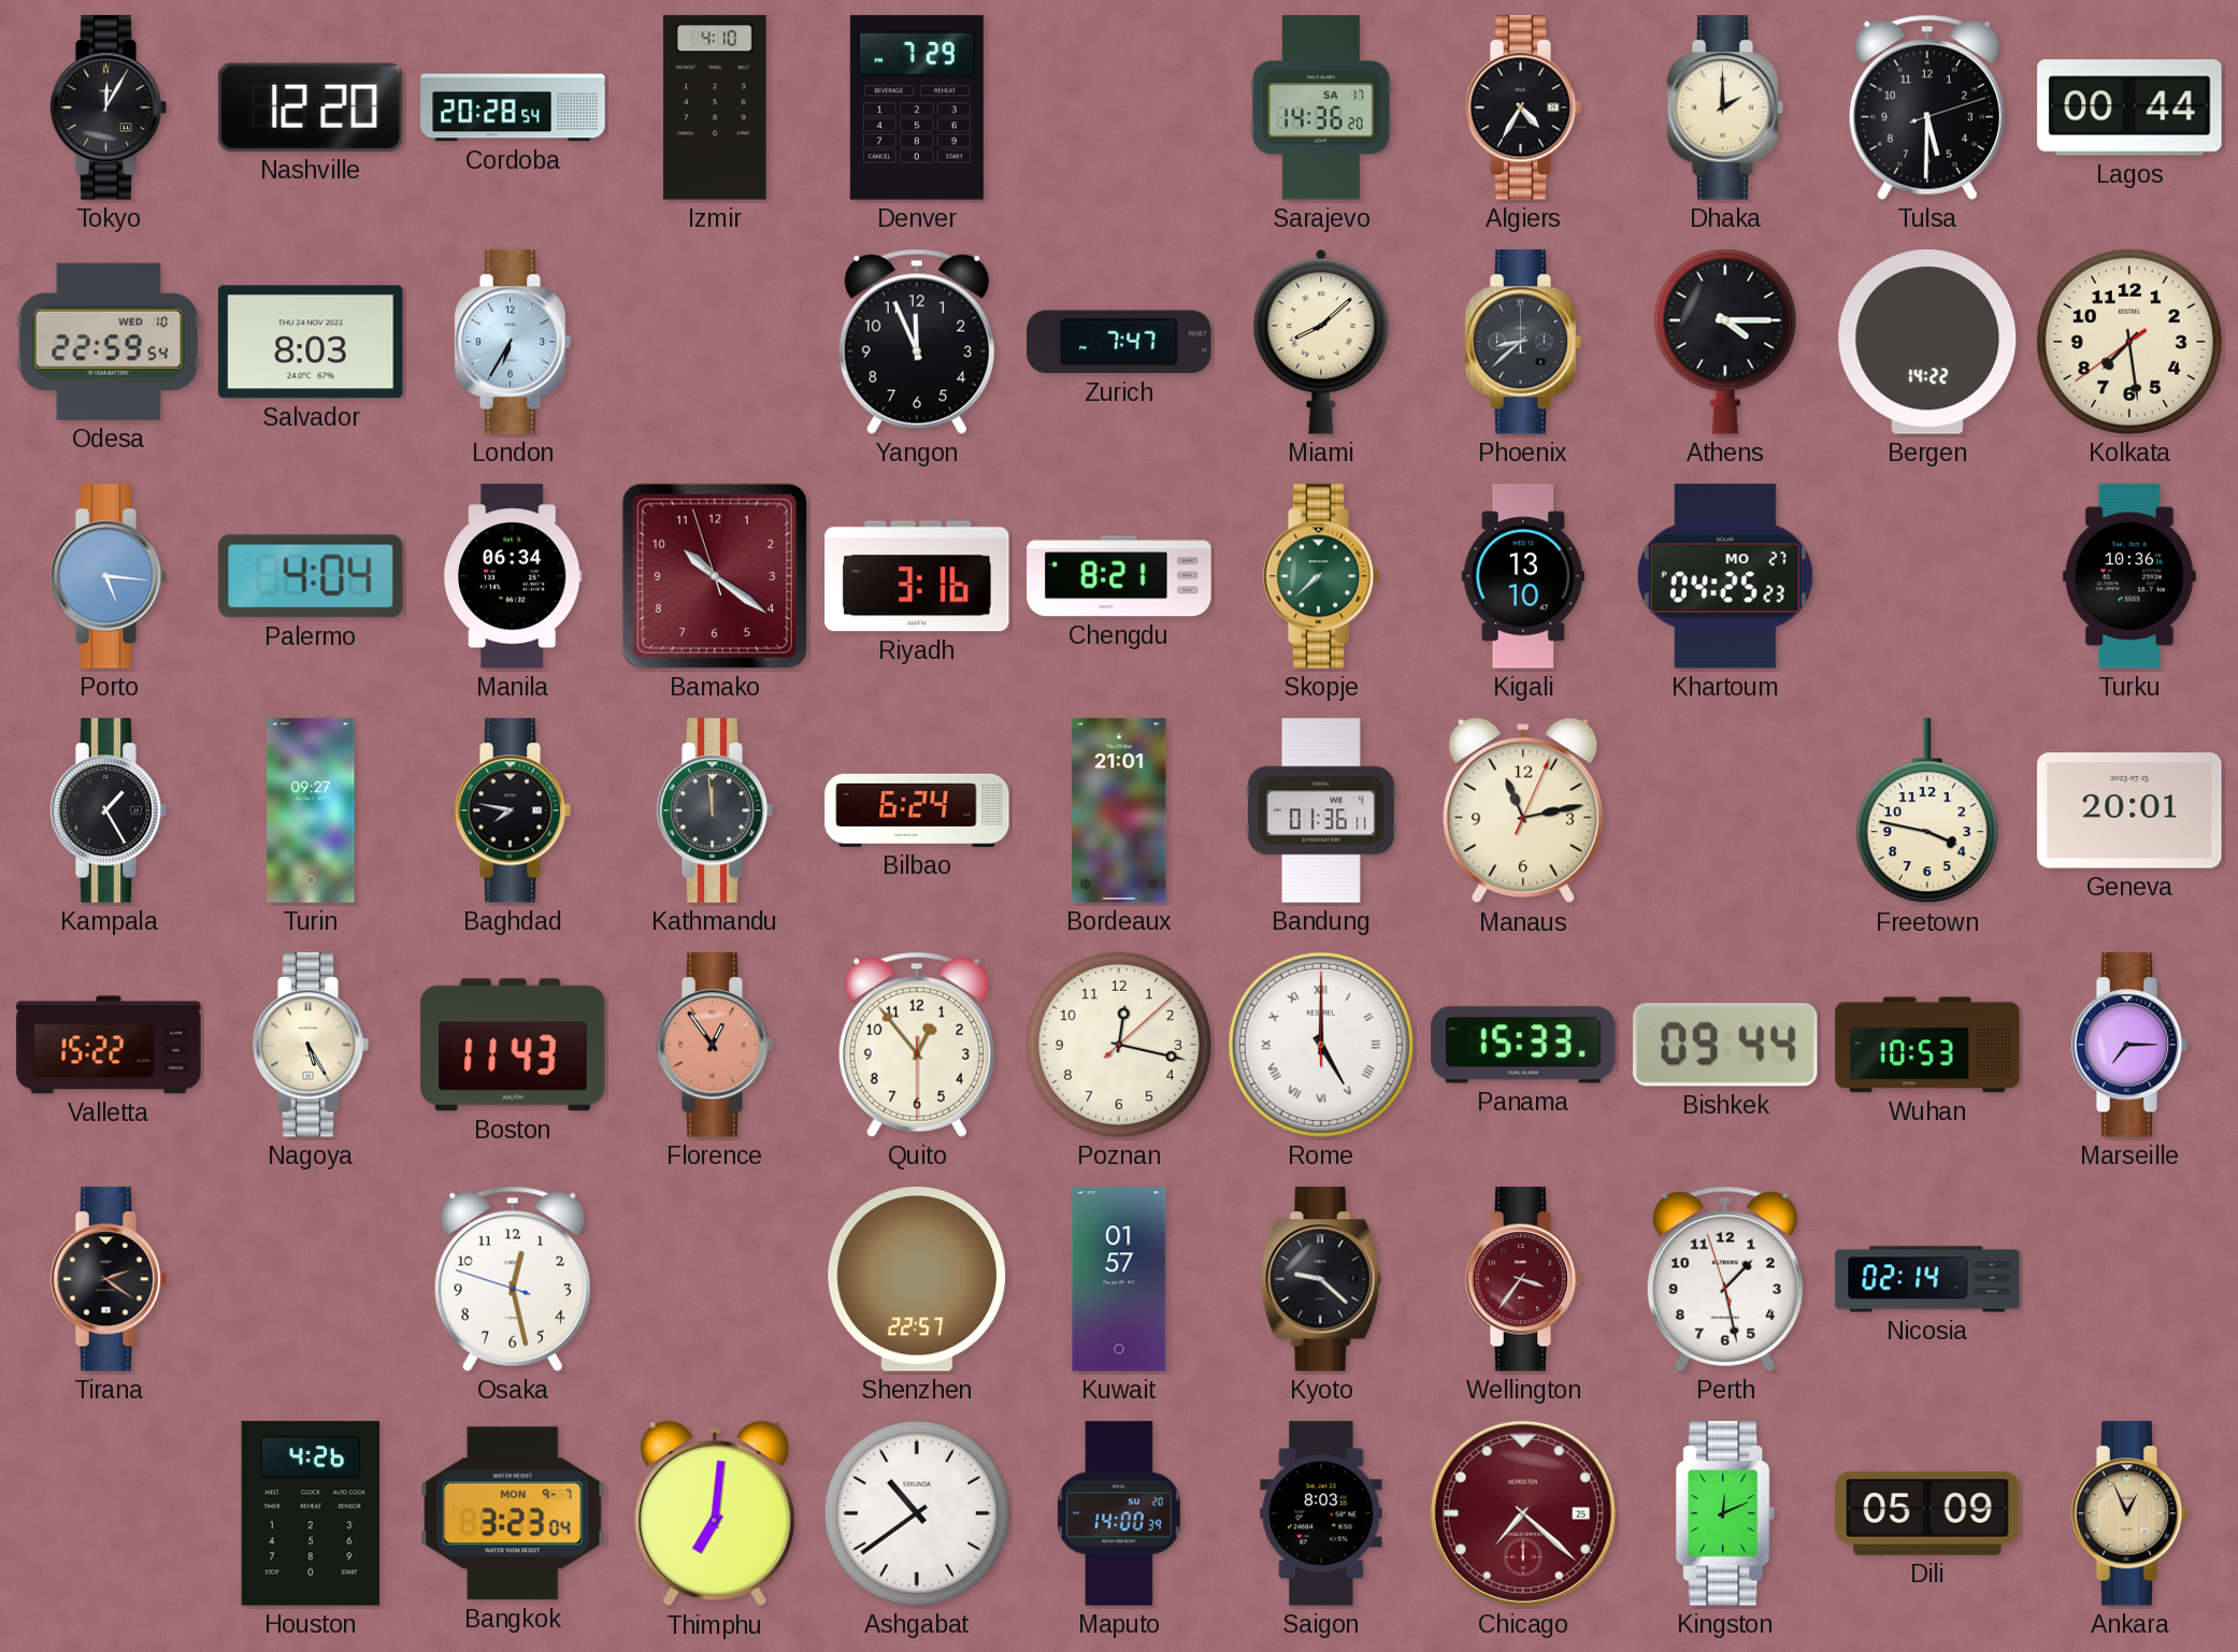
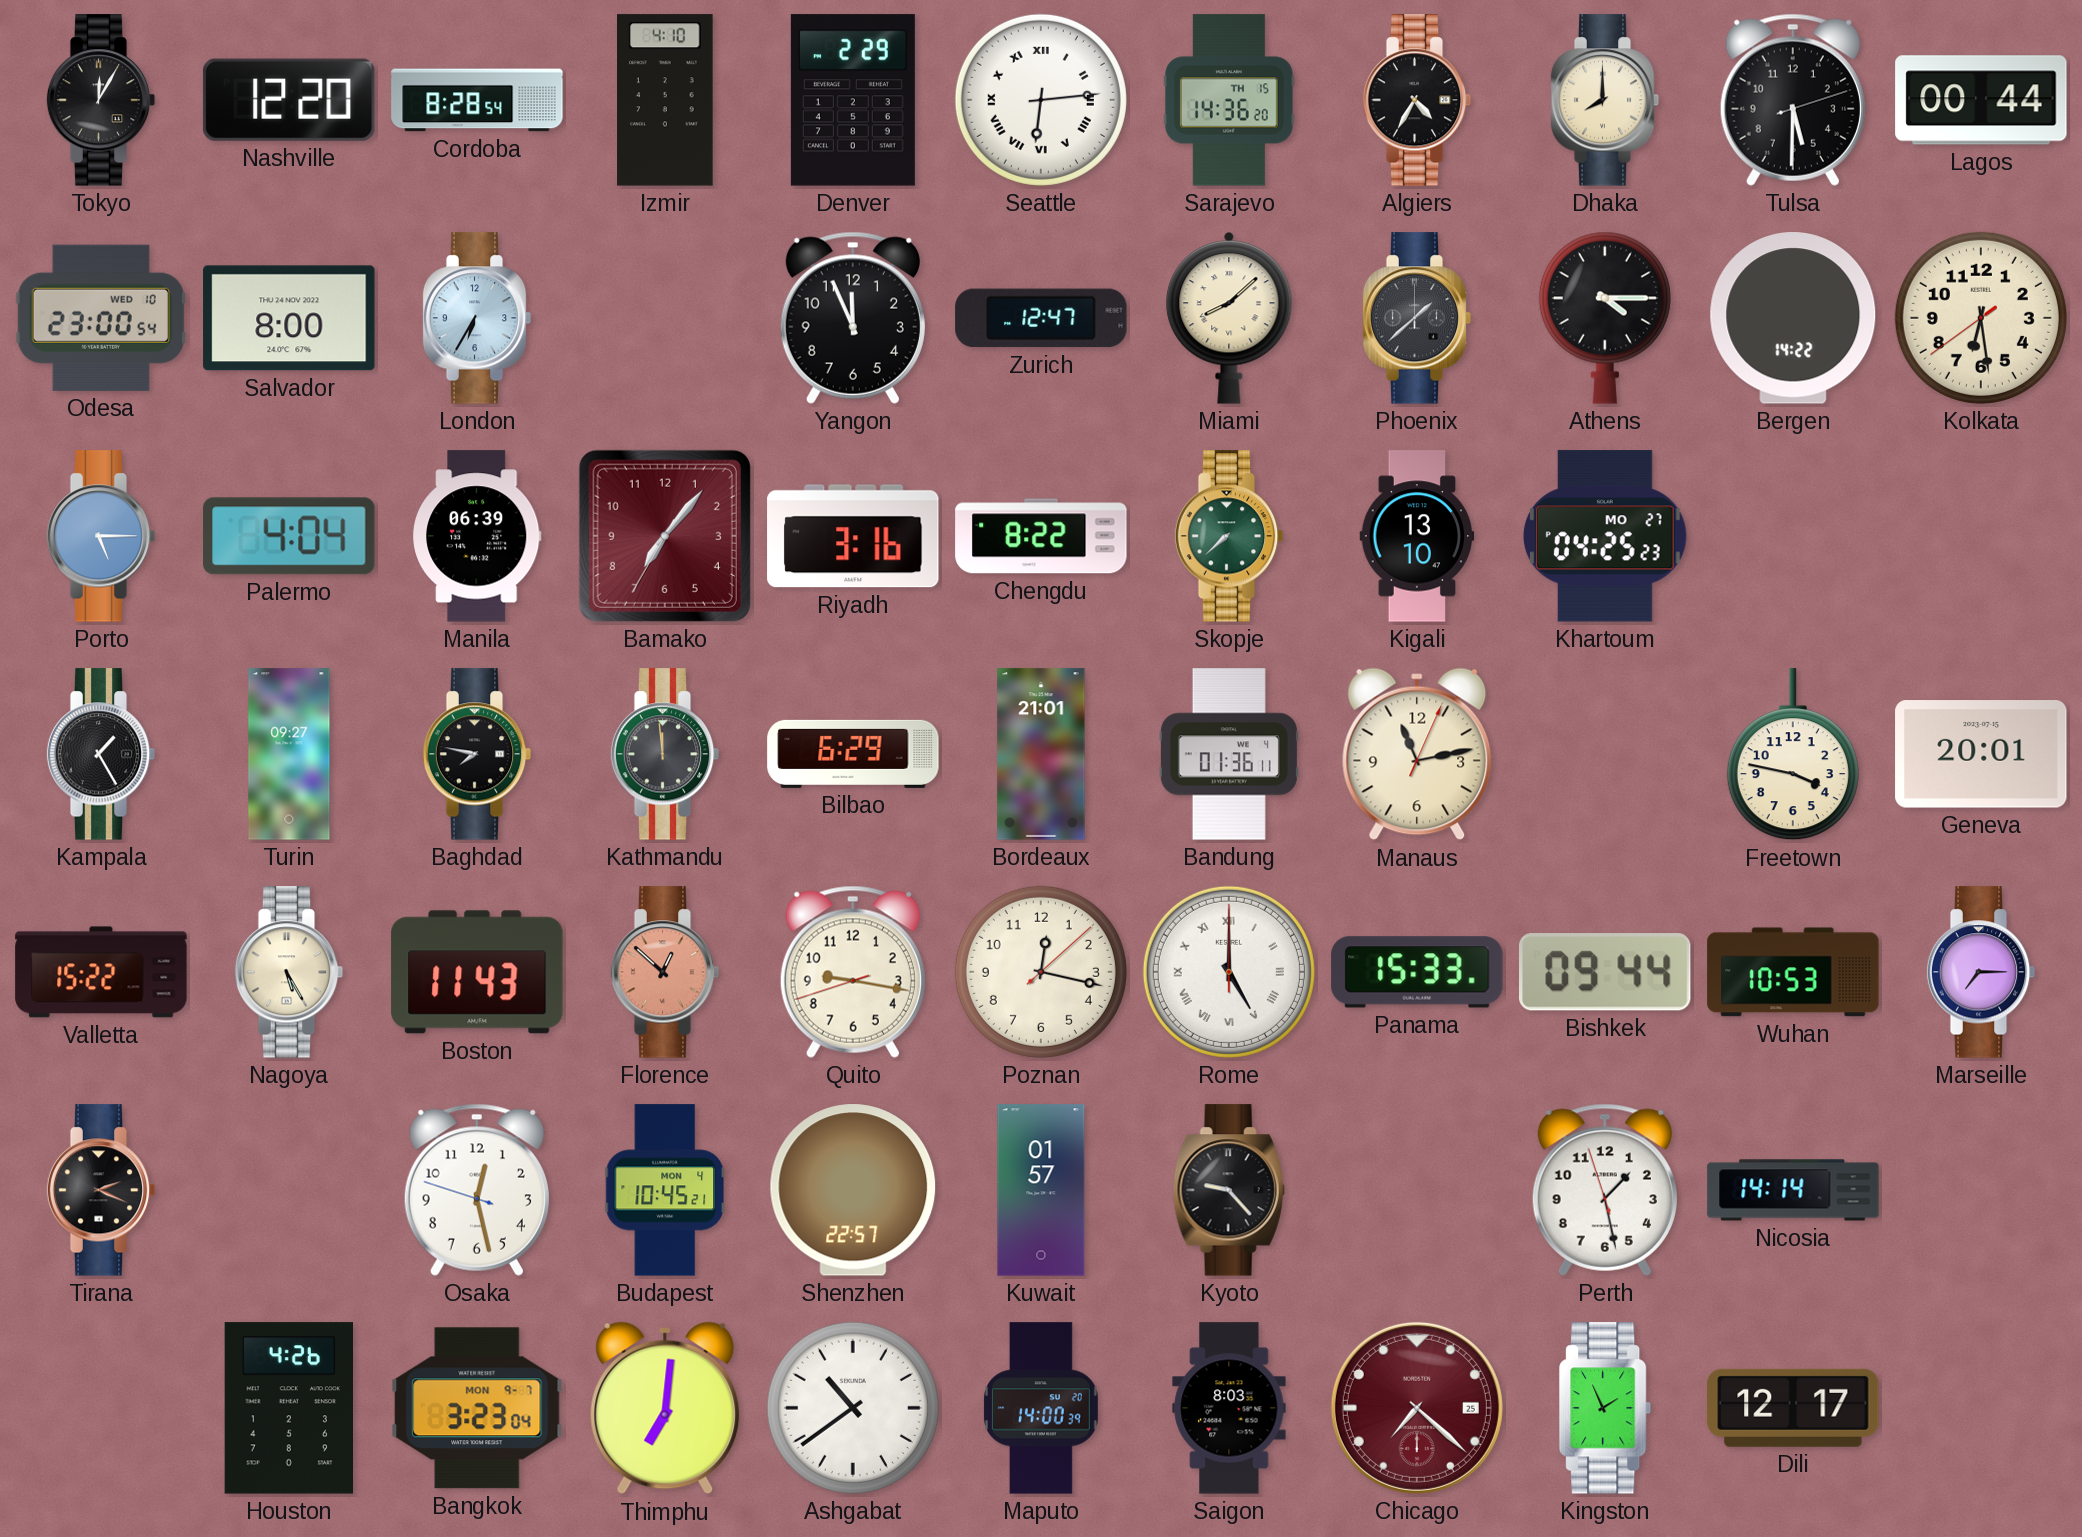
Cordoba: 20:28 -> 8:28
Denver: 7:29 -> 2:29
Seattle: none -> 6:14
Sarajevo date: SA 17 -> TH 15
Dhaka: 2:00 -> 8:00
Odesa: 22:59 -> 23:00
Salvador: 8:03 -> 8:00
Zurich: 7:47 -> 12:47
Phoenix: 8:38 -> 1:38
Kolkata: 7:28 -> 6:28
Porto: 5:16 -> 5:15
Manila: 06:34 -> 06:39
Bamako: 10:20 -> 7:06
Chengdu: 8:21 -> 8:22
Turku: 10:36 -> none
Bilbao: 6:24 -> 6:29
Florence: 12:54 -> 12:52
Quito: 12:53 -> 9:16
Tirana: 2:21 -> 2:19
Budapest: none -> 10:45
Kyoto: 9:22 -> 9:23
Wellington: 3:36 -> none
Nicosia: 02:14 -> 14:14
Kingston: 12:11 -> 1:56
Dili: 05:09 -> 12:17
Ankara: 12:56 -> none
